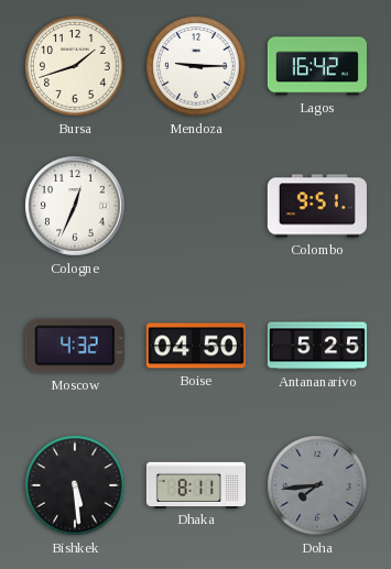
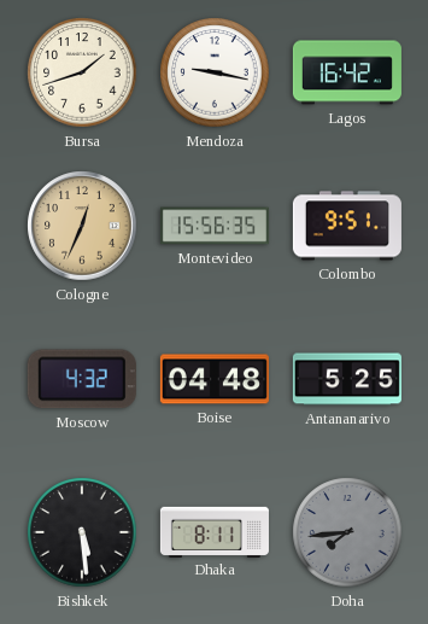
Mendoza: 9:15 -> 9:17
Cologne dial: white -> champagne
Montevideo: none -> 15:56
Boise: 04:50 -> 04:48
